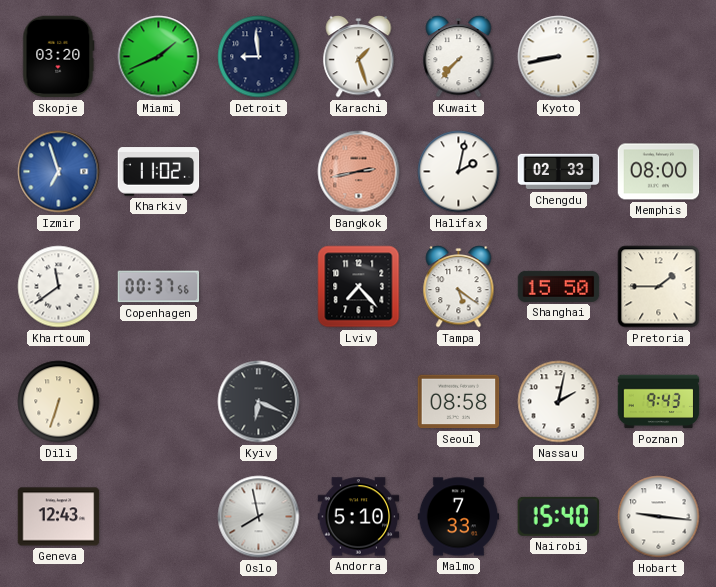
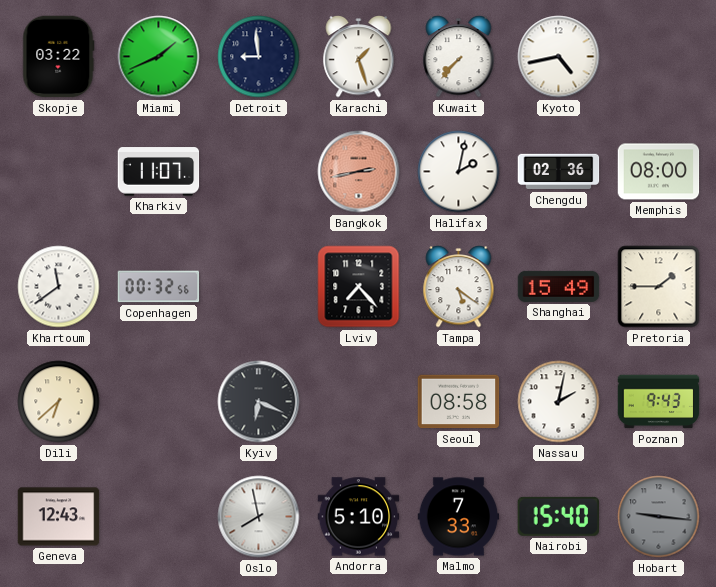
Skopje: 03:20 -> 03:22
Kyoto: 8:43 -> 4:43
Izmir: 6:57 -> none
Kharkiv: 11:02 -> 11:07
Chengdu: 02:33 -> 02:36
Copenhagen: 00:37 -> 00:32
Shanghai: 15:50 -> 15:49
Dili: 6:33 -> 6:38
Hobart dial: white -> grey
